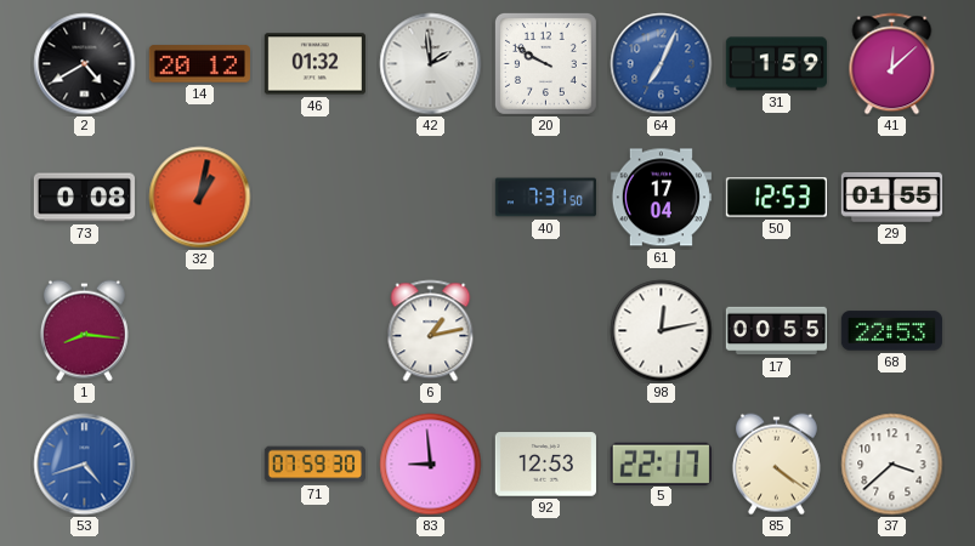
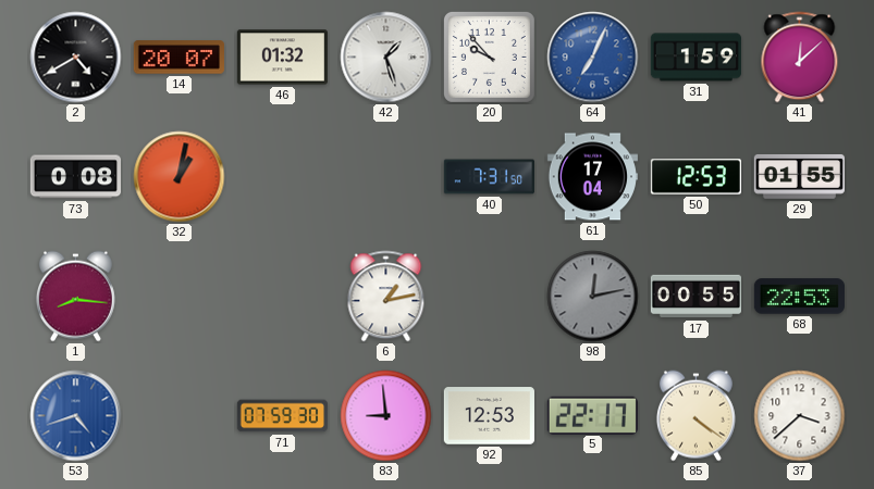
14: 20:12 -> 20:07
42: 1:59 -> 1:27
20: 9:50 -> 9:53
98 dial: white -> grey
